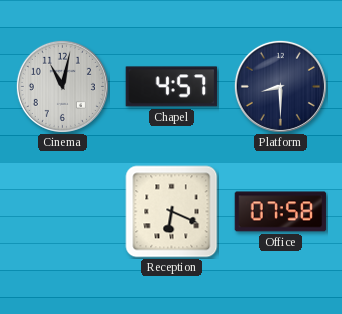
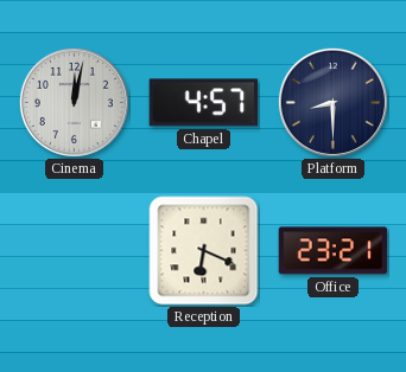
Cinema: 11:02 -> 12:02
Office: 07:58 -> 23:21
